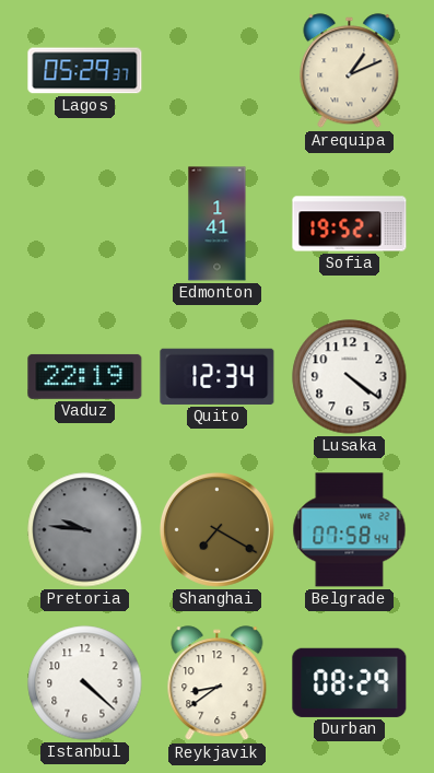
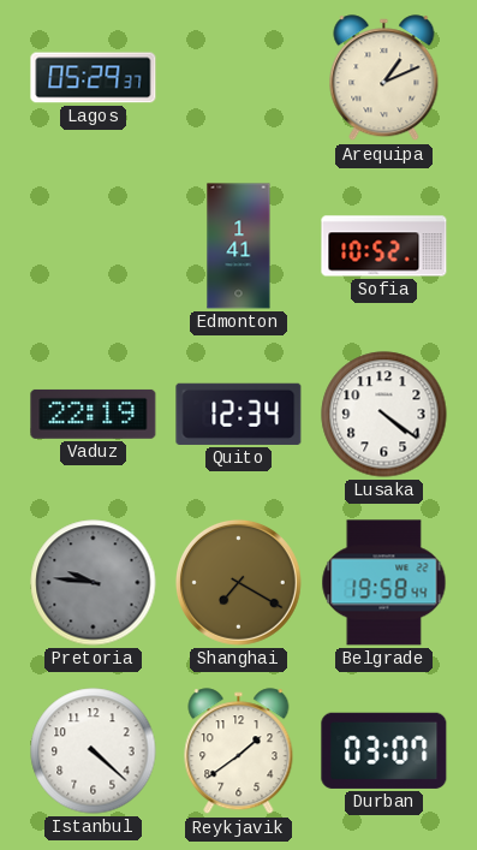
Sofia: 19:52 -> 10:52
Belgrade: 07:58 -> 19:58
Reykjavik: 8:39 -> 1:39
Durban: 08:29 -> 03:07
